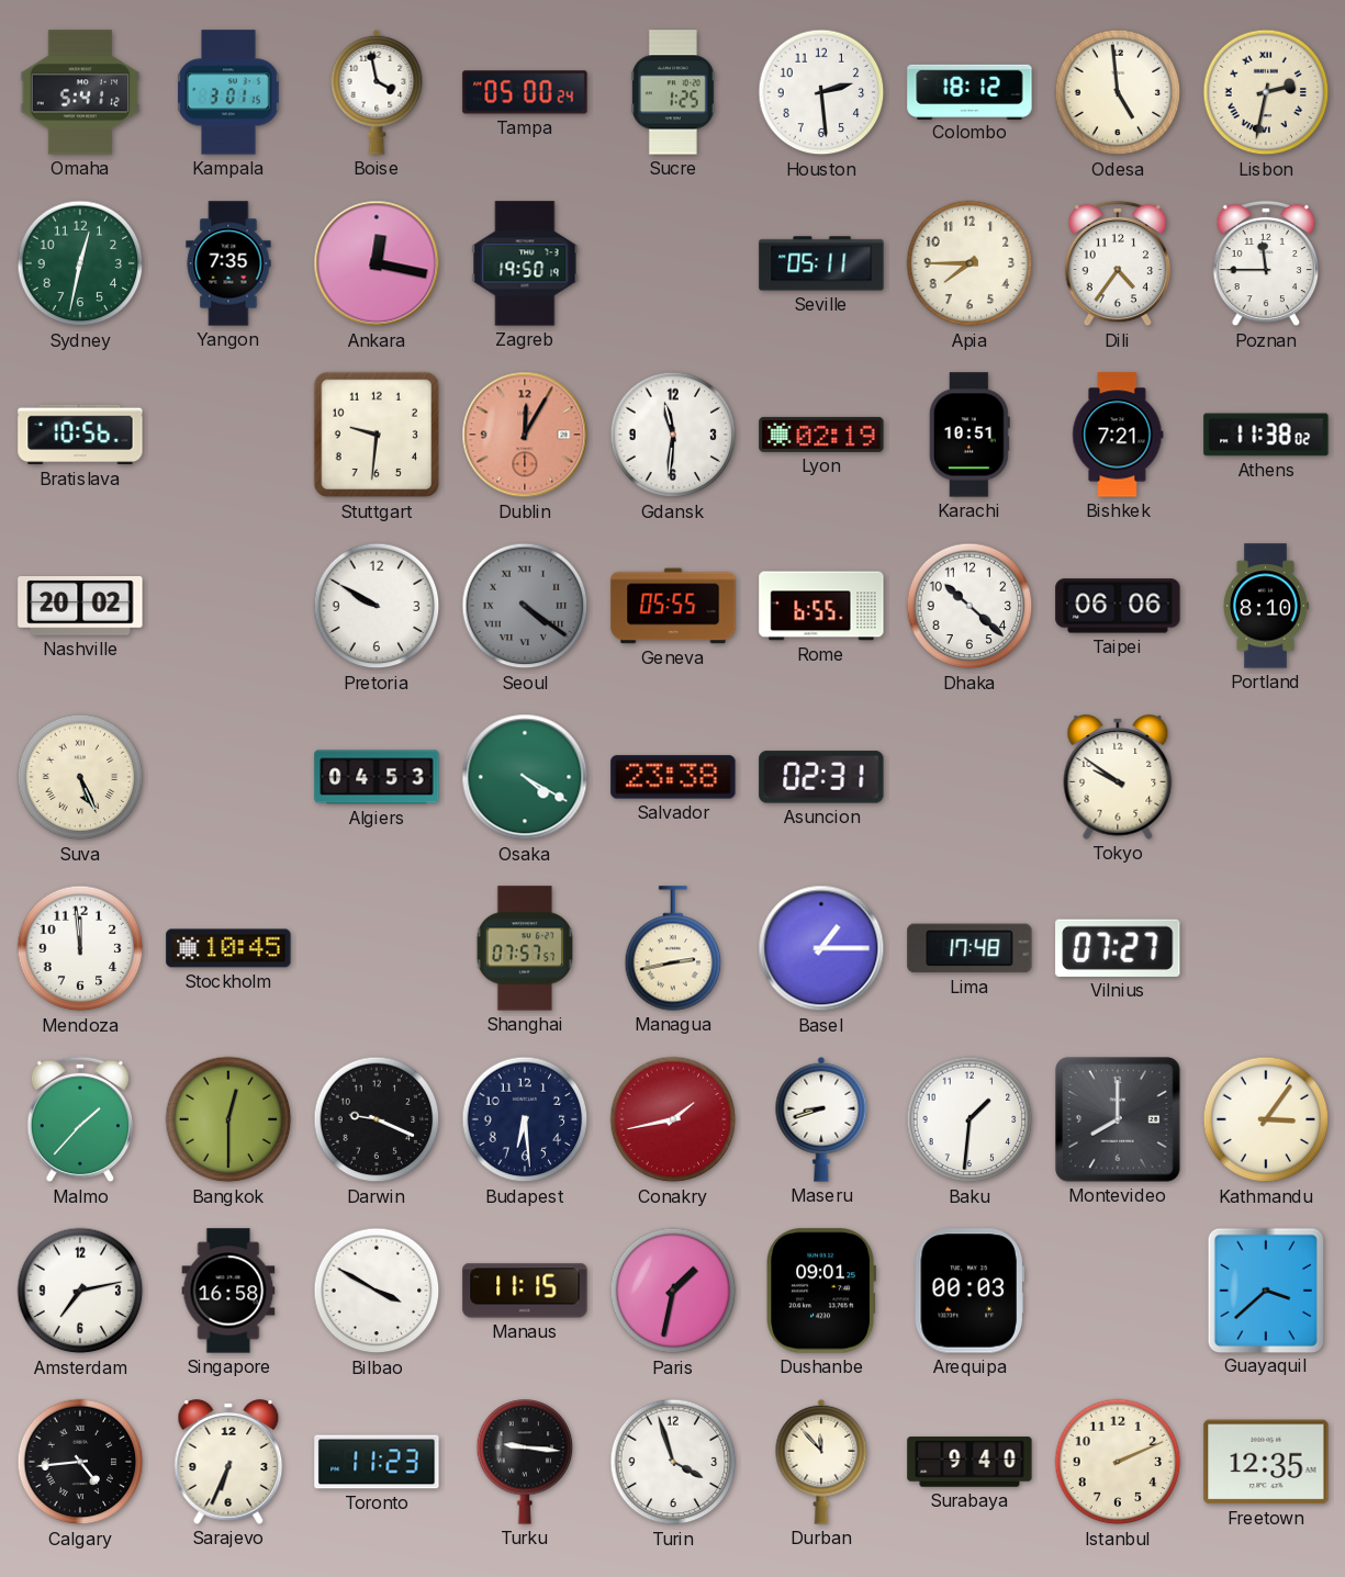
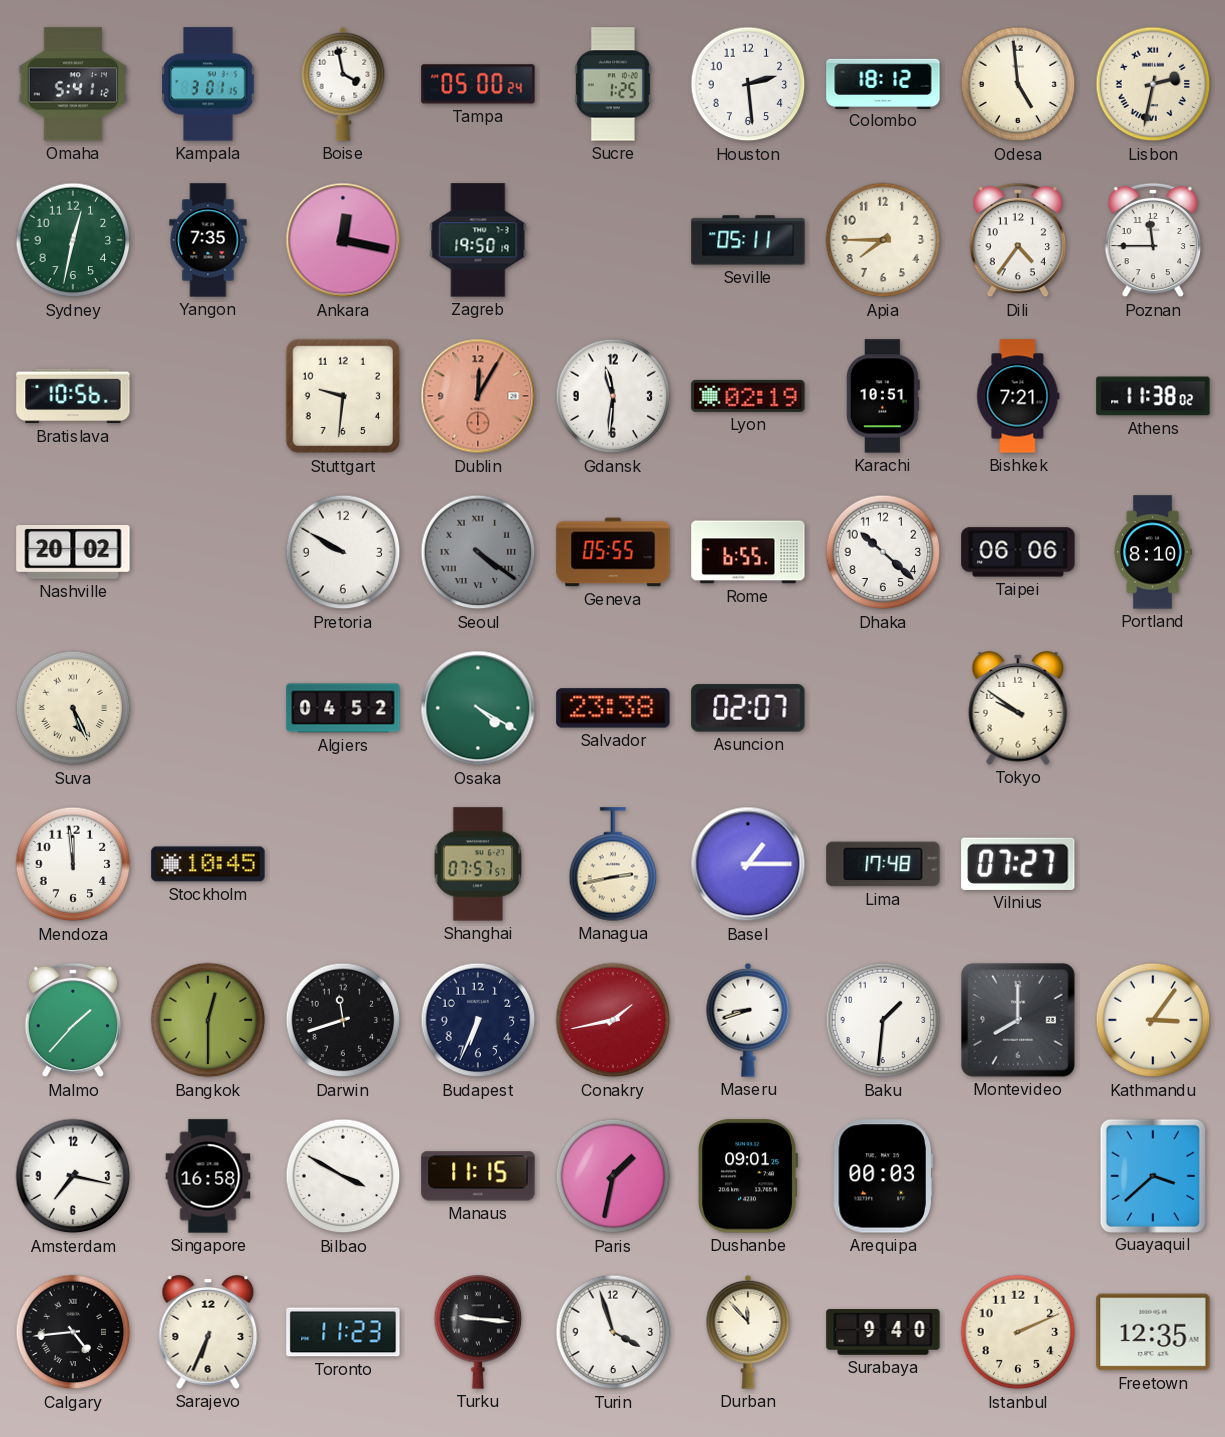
Algiers: 04:53 -> 04:52
Asuncion: 02:31 -> 02:07
Darwin: 9:19 -> 11:42
Budapest: 6:29 -> 6:34
Amsterdam: 7:13 -> 7:17
